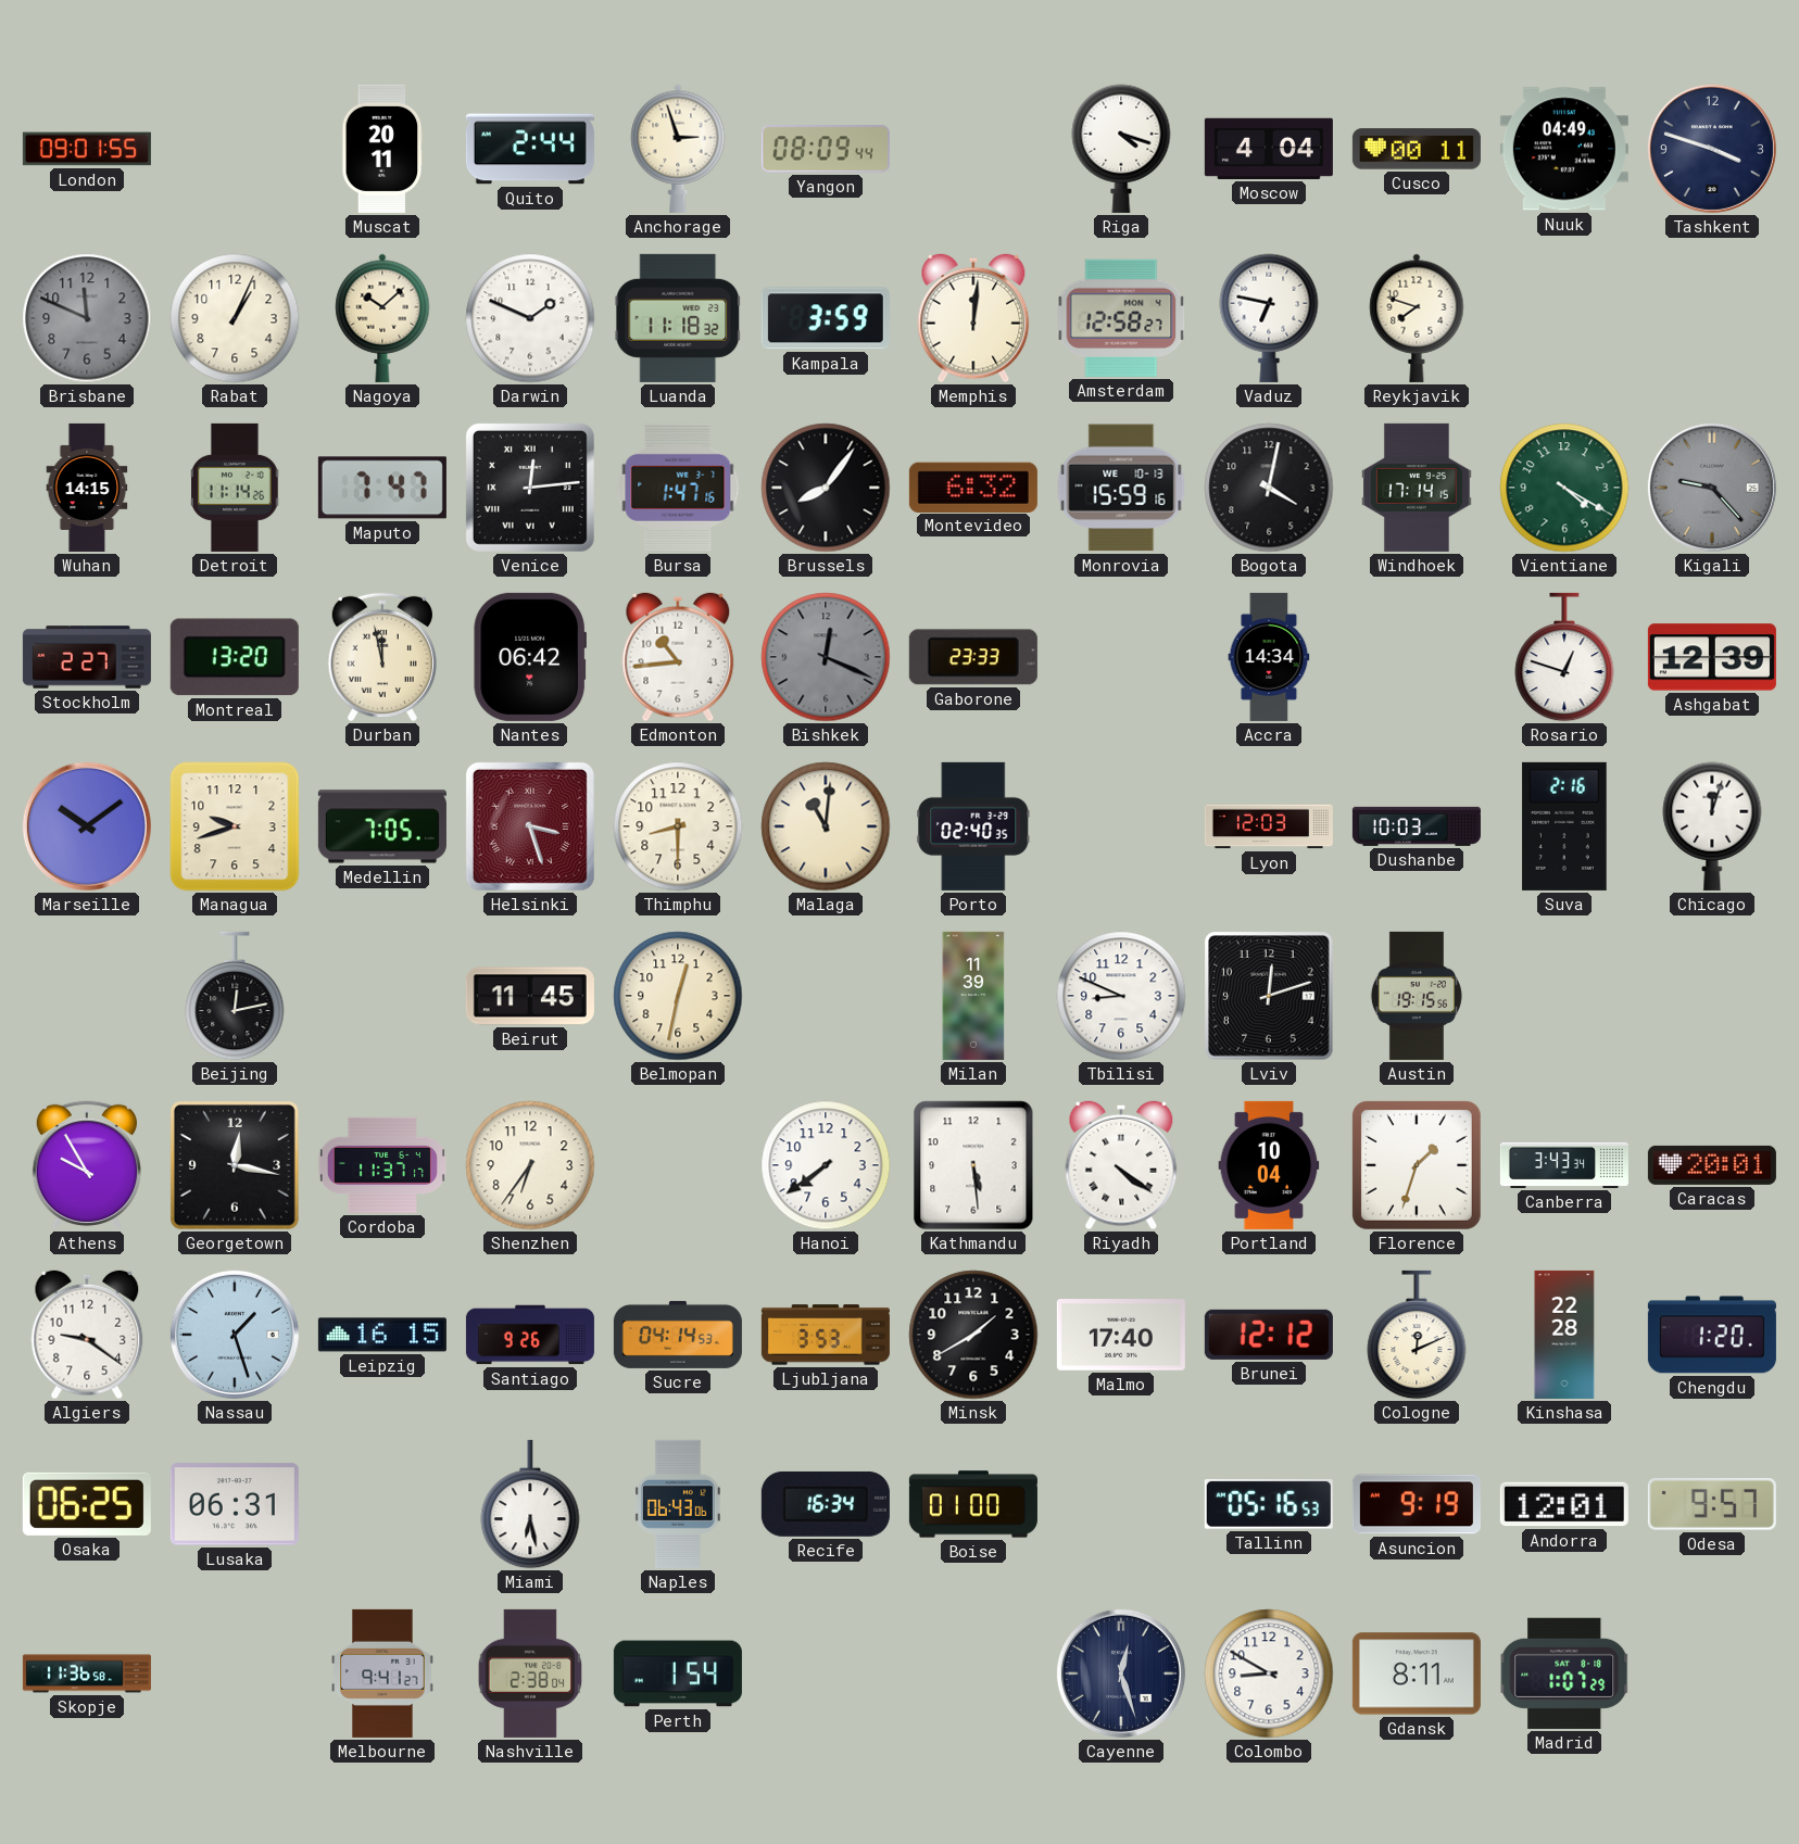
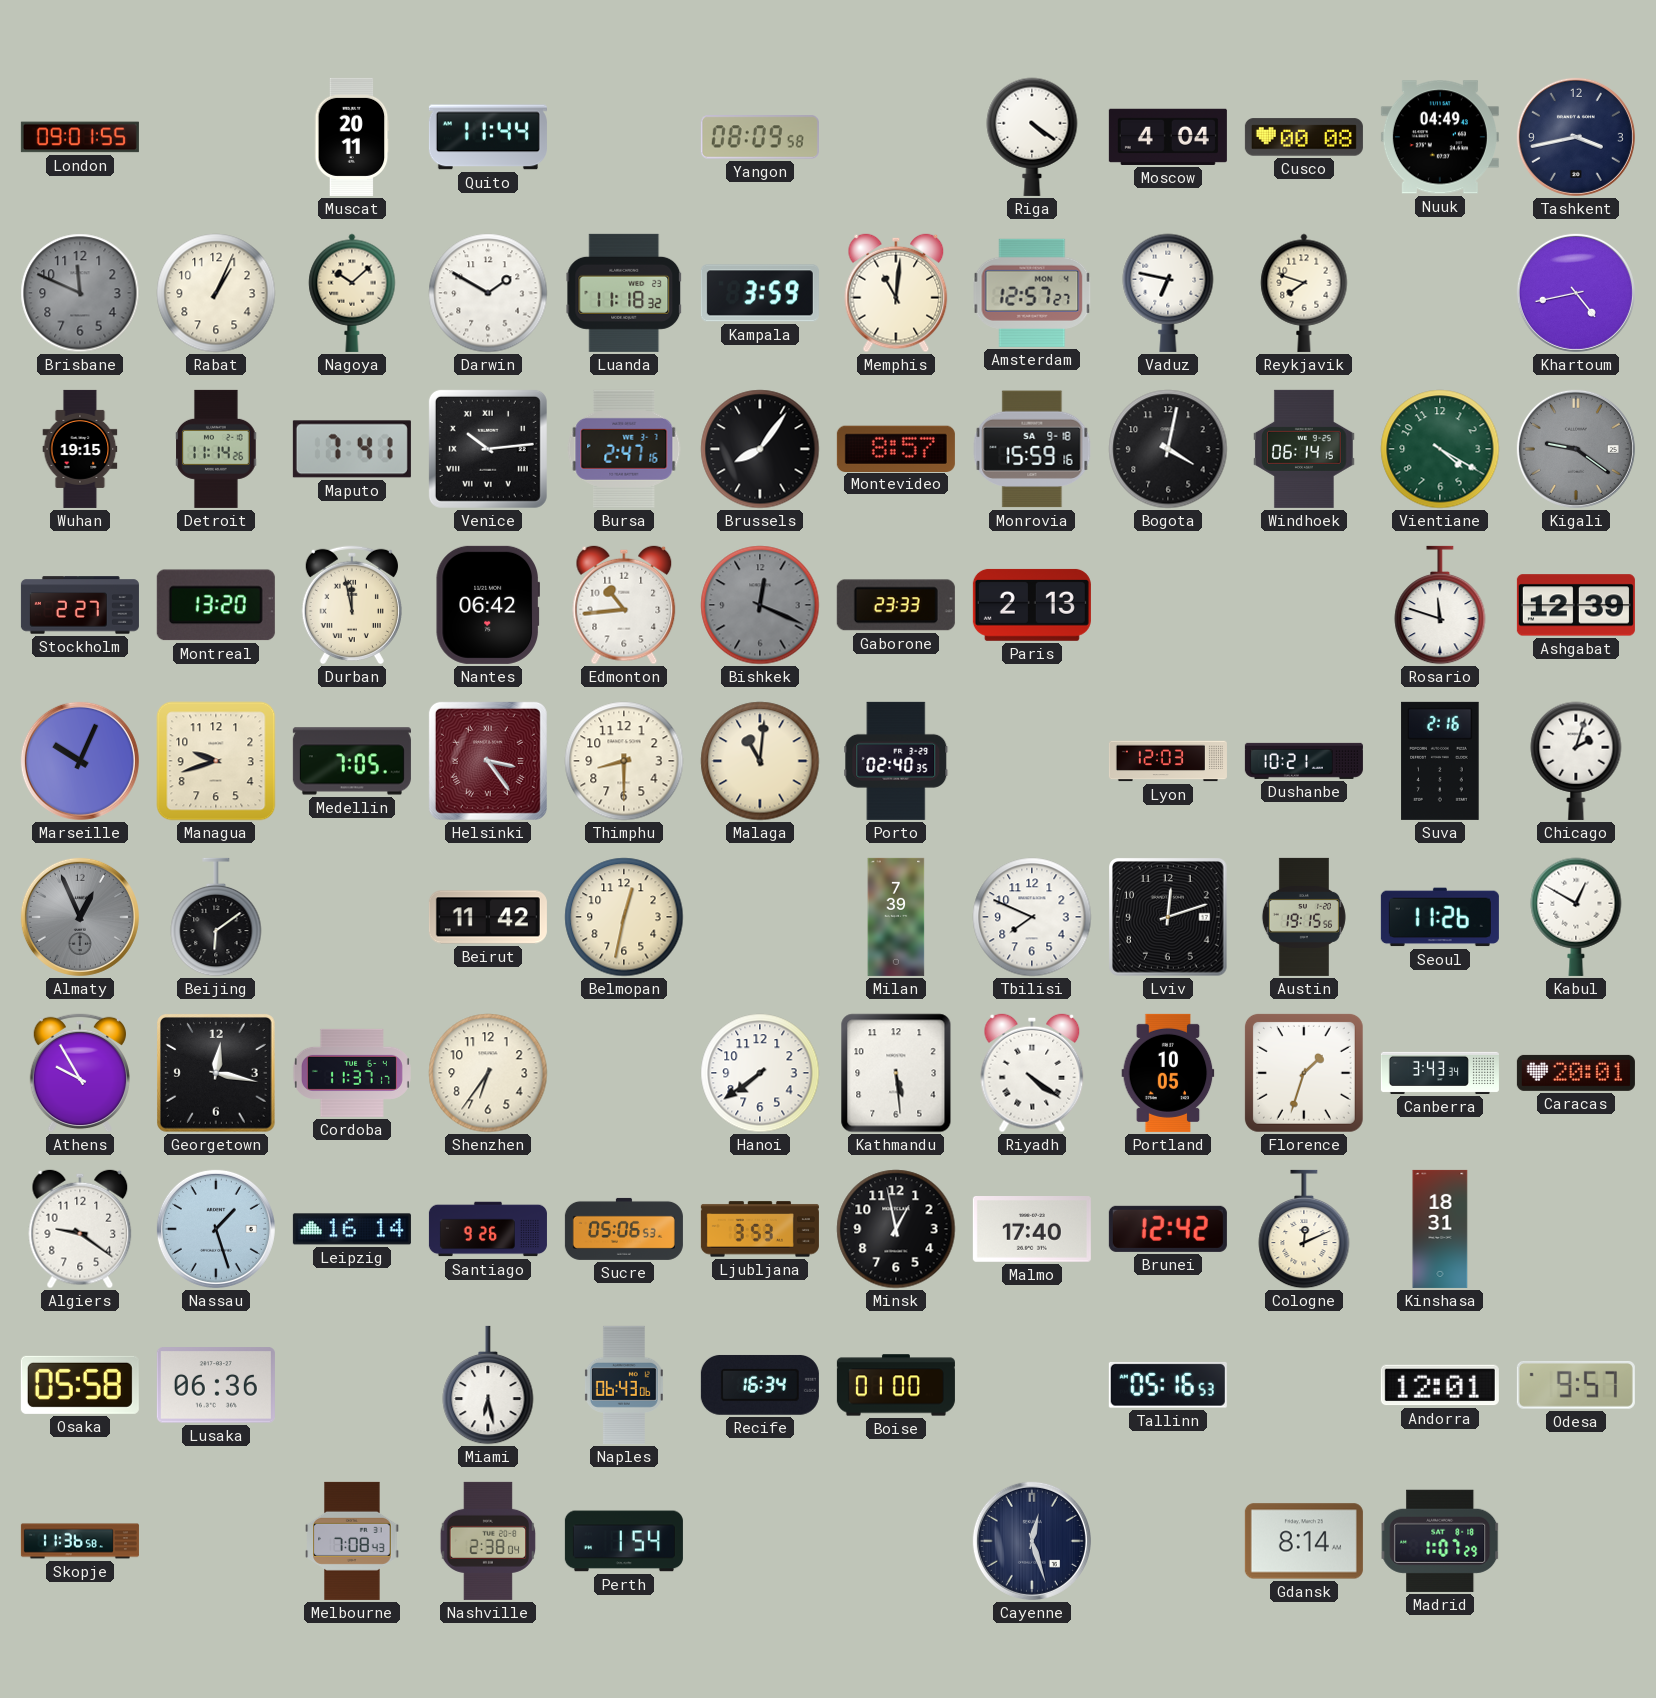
Quito: 2:44 -> 11:44
Anchorage: 2:57 -> none
Yangon: 08:09:44 -> 08:09:58
Riga: 4:18 -> 4:21
Cusco: 00:11 -> 00:08
Tashkent: 3:48 -> 3:43
Darwin: 1:49 -> 1:50
Memphis: 12:01 -> 11:01
Amsterdam: 12:58 -> 12:57
Khartoum: none -> 4:43
Wuhan: 14:15 -> 19:15
Maputo: 7:47 -> 7:41
Venice: 12:14 -> 10:14
Bursa: 1:47 -> 2:47
Montevideo: 6:32 -> 8:57
Monrovia date: WE 10-13 -> SA 9-18
Windhoek: 17:14 -> 06:14
Kigali: 9:23 -> 9:21
Paris: none -> 2:13
Accra: 14:34 -> none
Rosario: 12:48 -> 11:48
Marseille: 10:09 -> 10:04
Helsinki: 3:27 -> 3:24
Dushanbe: 10:03 -> 10:21
Chicago: 12:03 -> 2:03
Almaty: none -> 12:56
Beijing: 12:13 -> 6:09
Beirut: 11:45 -> 11:42
Milan: 11:39 -> 7:39
Tbilisi: 8:49 -> 7:49
Seoul: none -> 11:26
Kabul: none -> 12:50
Portland: 10:04 -> 10:05
Leipzig: 16:15 -> 16:14
Sucre: 04:14 -> 05:06
Minsk: 1:40 -> 12:58
Brunei: 12:12 -> 12:42
Kinshasa: 22:28 -> 18:31
Chengdu: 1:20 -> none
Osaka: 06:25 -> 05:58
Lusaka: 06:31 -> 06:36
Asuncion: 9:19 -> none
Melbourne: 9:41 -> 7:08
Colombo: 8:50 -> none
Gdansk: 8:11 -> 8:14
